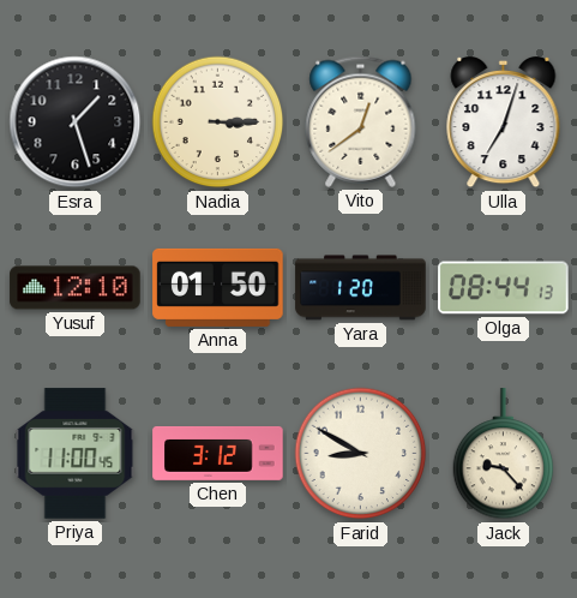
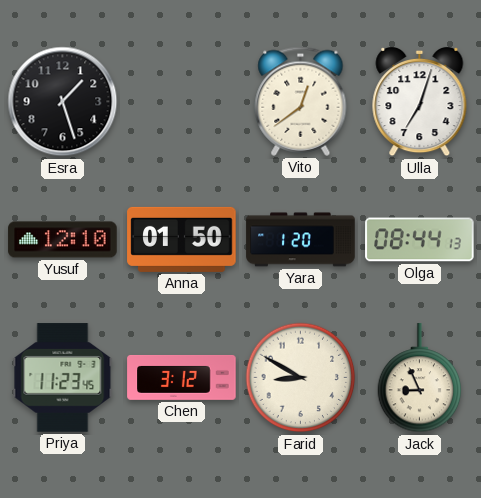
Nadia: 3:15 -> none
Priya: 11:00 -> 11:23
Jack: 9:23 -> 8:56
